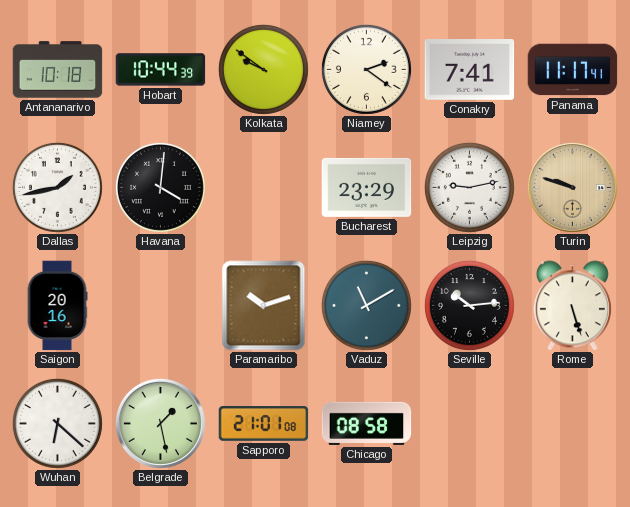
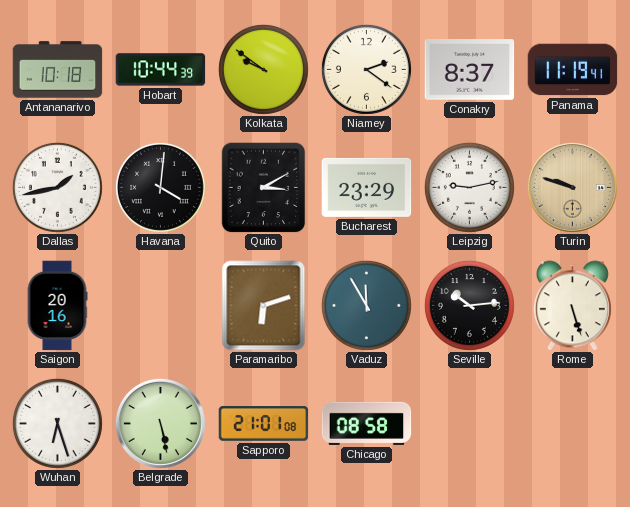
Conakry: 7:41 -> 8:37
Panama: 11:17 -> 11:19
Quito: none -> 3:10
Paramaribo: 10:12 -> 6:12
Vaduz: 11:10 -> 11:55
Wuhan: 6:22 -> 6:27
Belgrade: 1:28 -> 5:28
